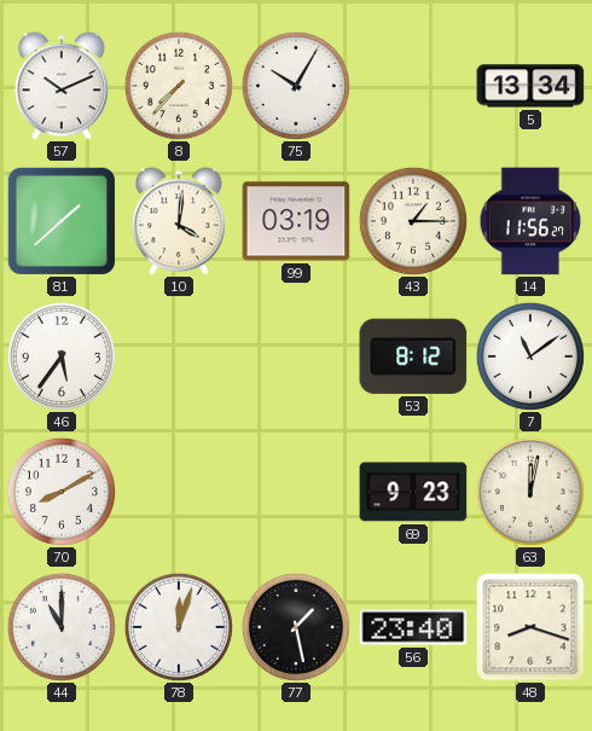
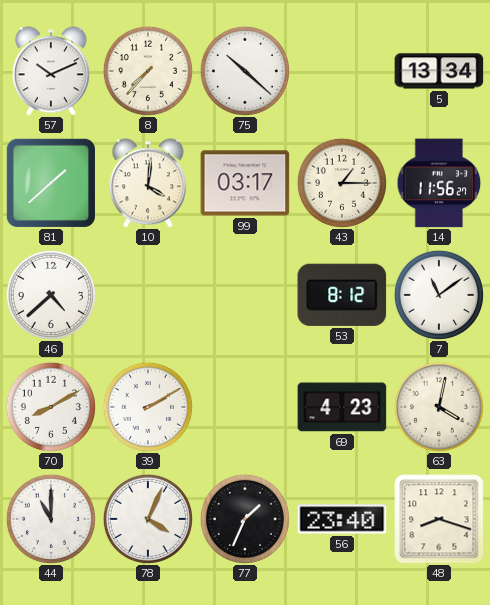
75: 10:05 -> 10:22
99: 03:19 -> 03:17
46: 5:36 -> 4:38
39: none -> 2:10
69: 9:23 -> 4:23
63: 12:02 -> 4:02
78: 12:03 -> 4:04
77: 1:28 -> 1:34
